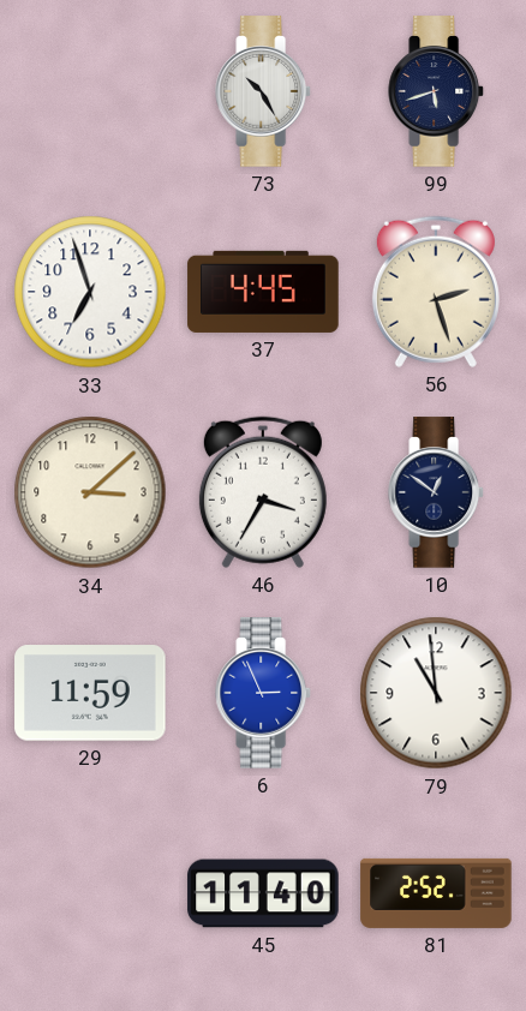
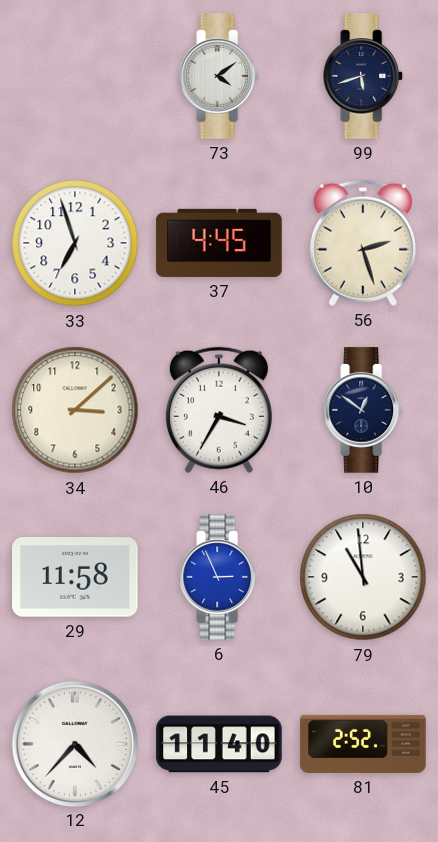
73: 10:25 -> 4:09
29: 11:59 -> 11:58
12: none -> 4:37
